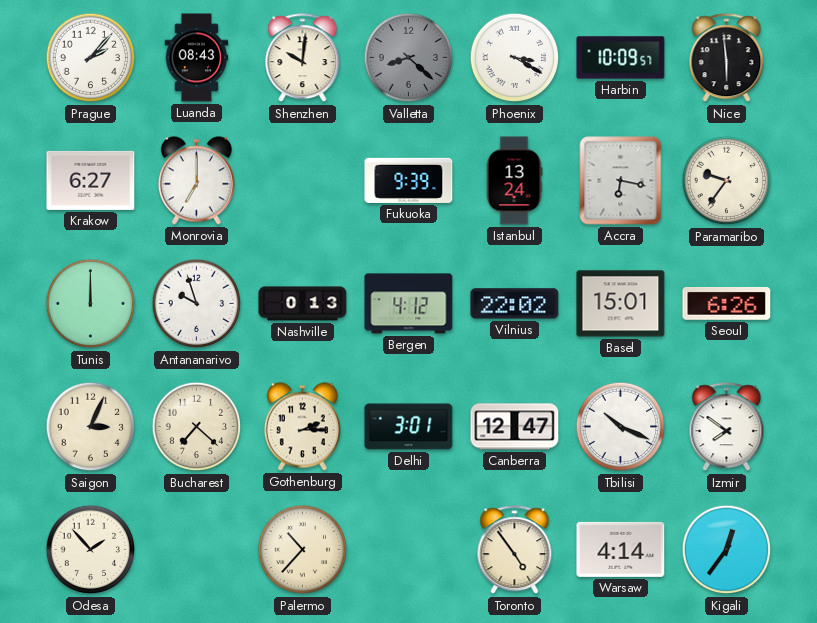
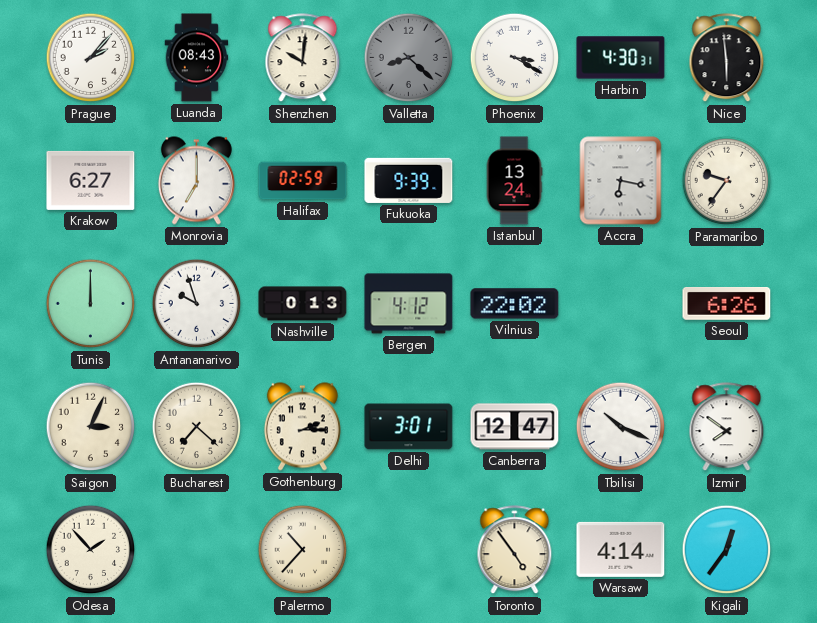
Harbin: 10:09 -> 4:30
Halifax: none -> 02:59
Basel: 15:01 -> none
